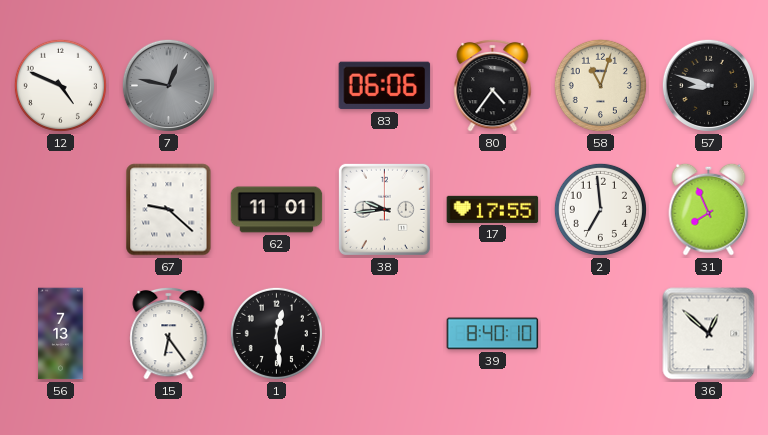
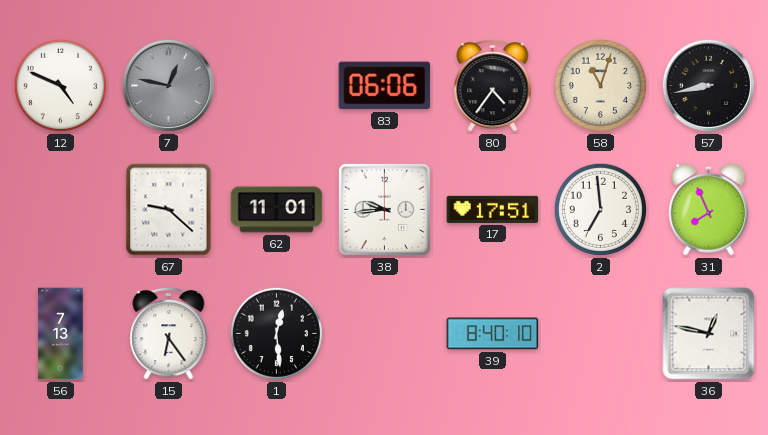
57: 8:48 -> 8:43
17: 17:55 -> 17:51
36: 12:52 -> 12:47
